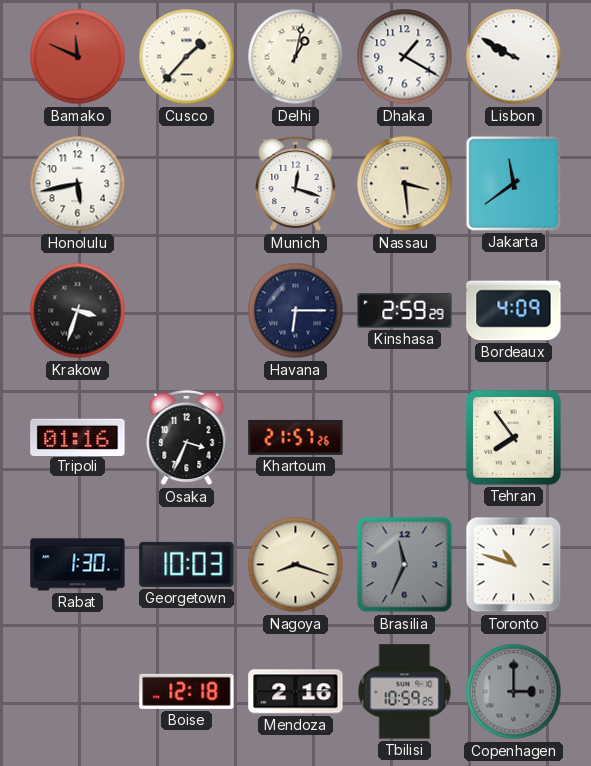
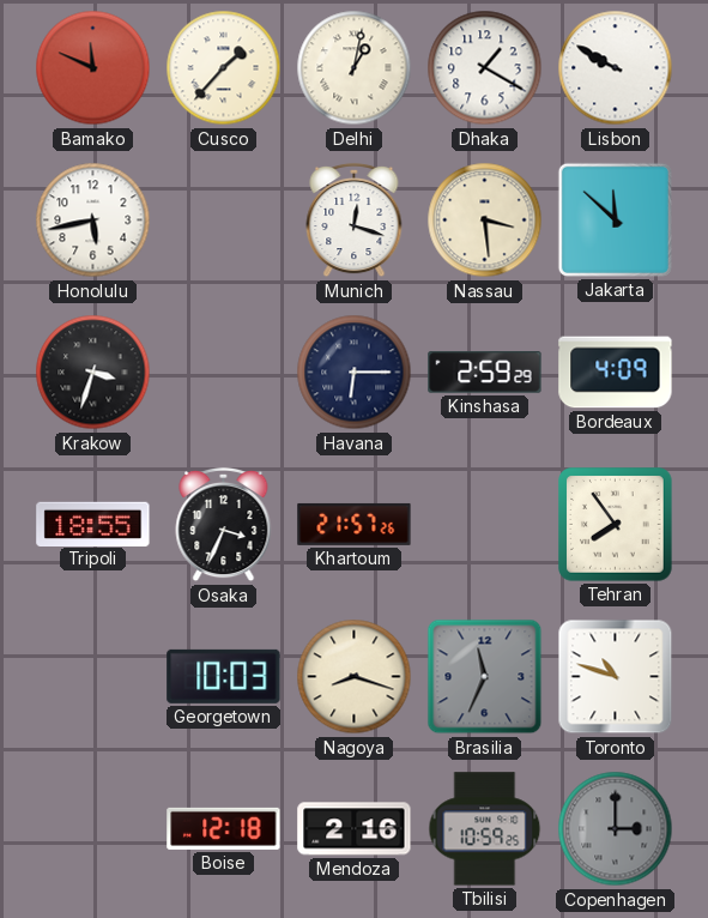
Jakarta: 11:39 -> 11:52
Tripoli: 01:16 -> 18:55
Rabat: 1:30 -> none
